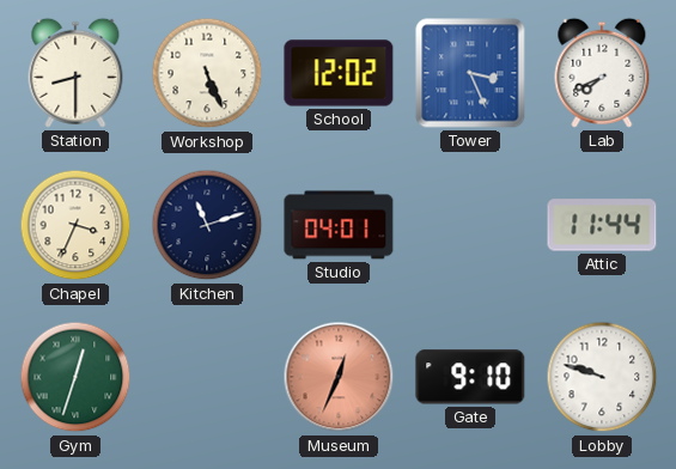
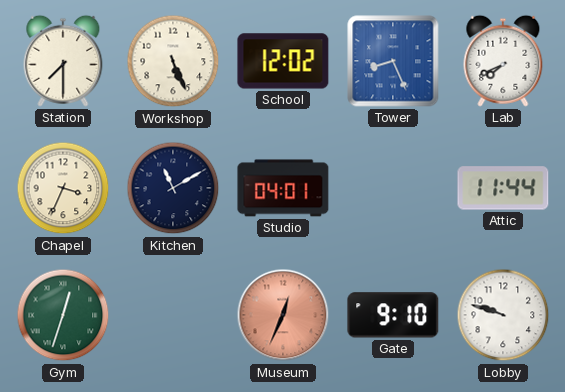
Station: 8:30 -> 7:30
Tower: 3:26 -> 8:26
Kitchen: 11:12 -> 11:10
